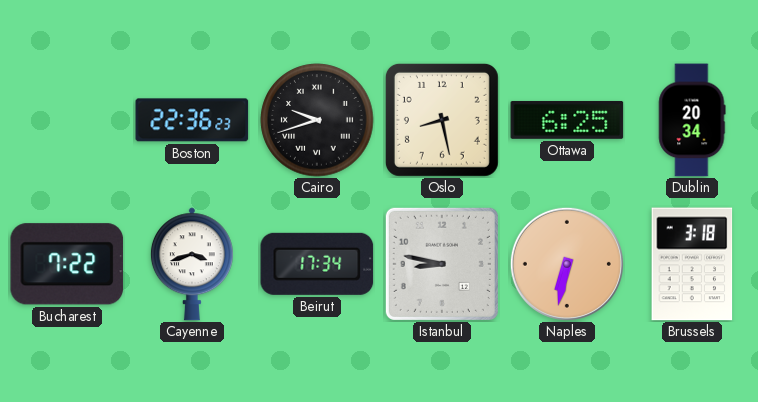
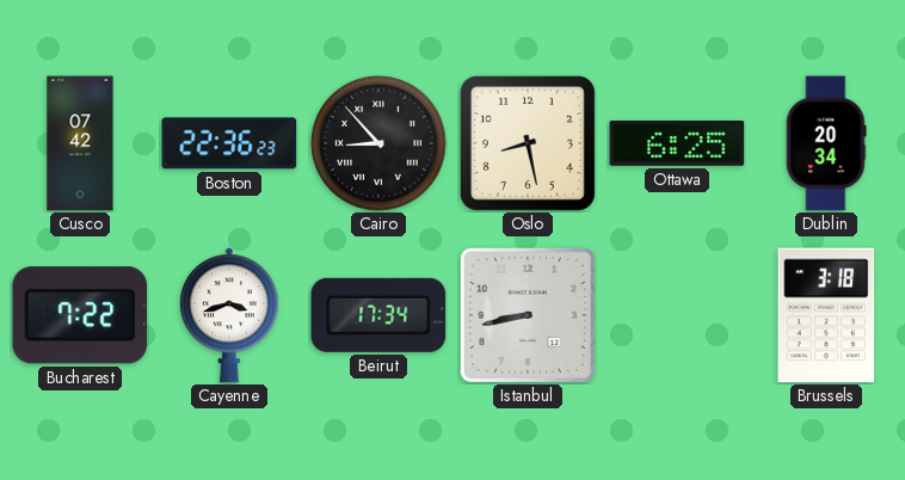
Cusco: none -> 07:42
Cairo: 9:42 -> 8:53
Istanbul: 8:47 -> 8:43
Naples: 6:32 -> none
